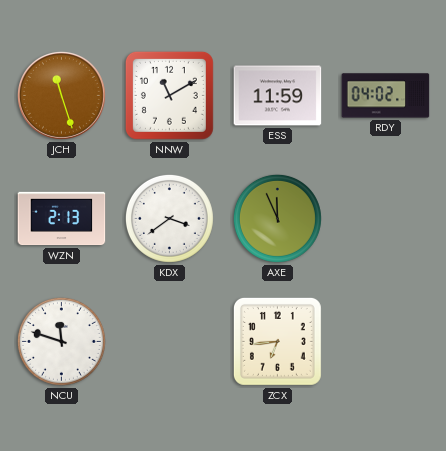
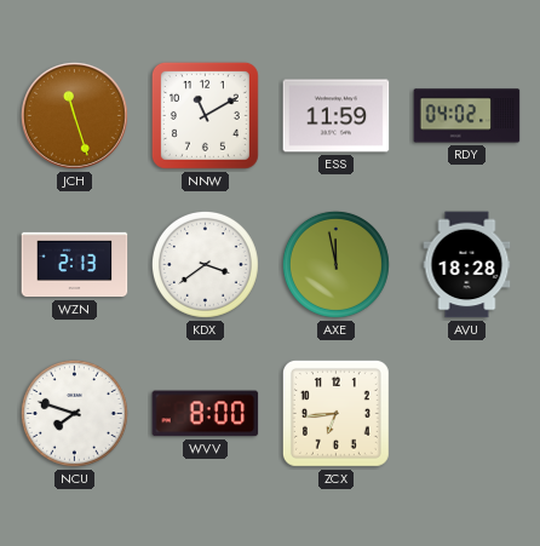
AXE: 11:56 -> 11:58
AVU: none -> 18:28
NCU: 11:48 -> 7:48
WVV: none -> 8:00
